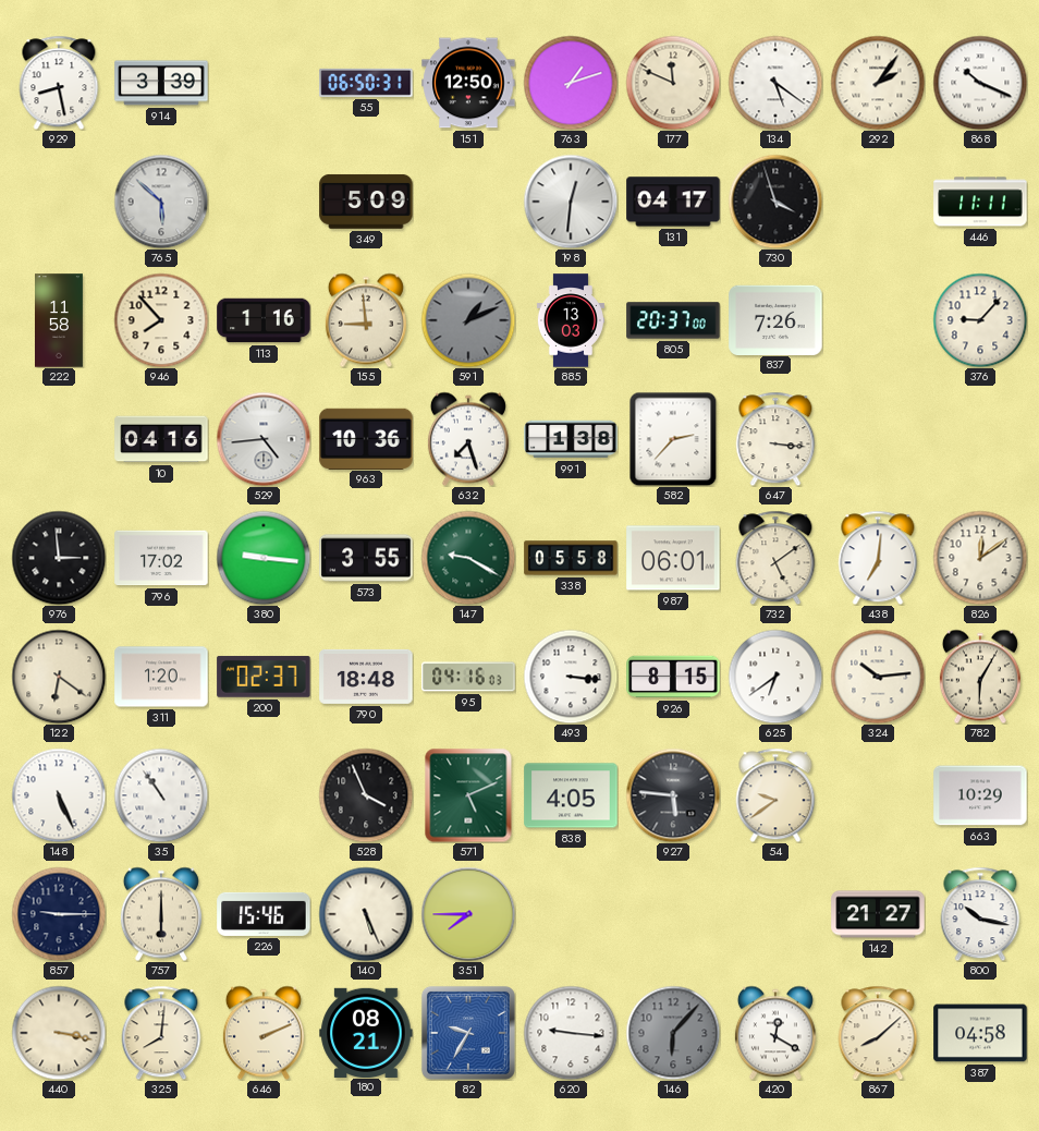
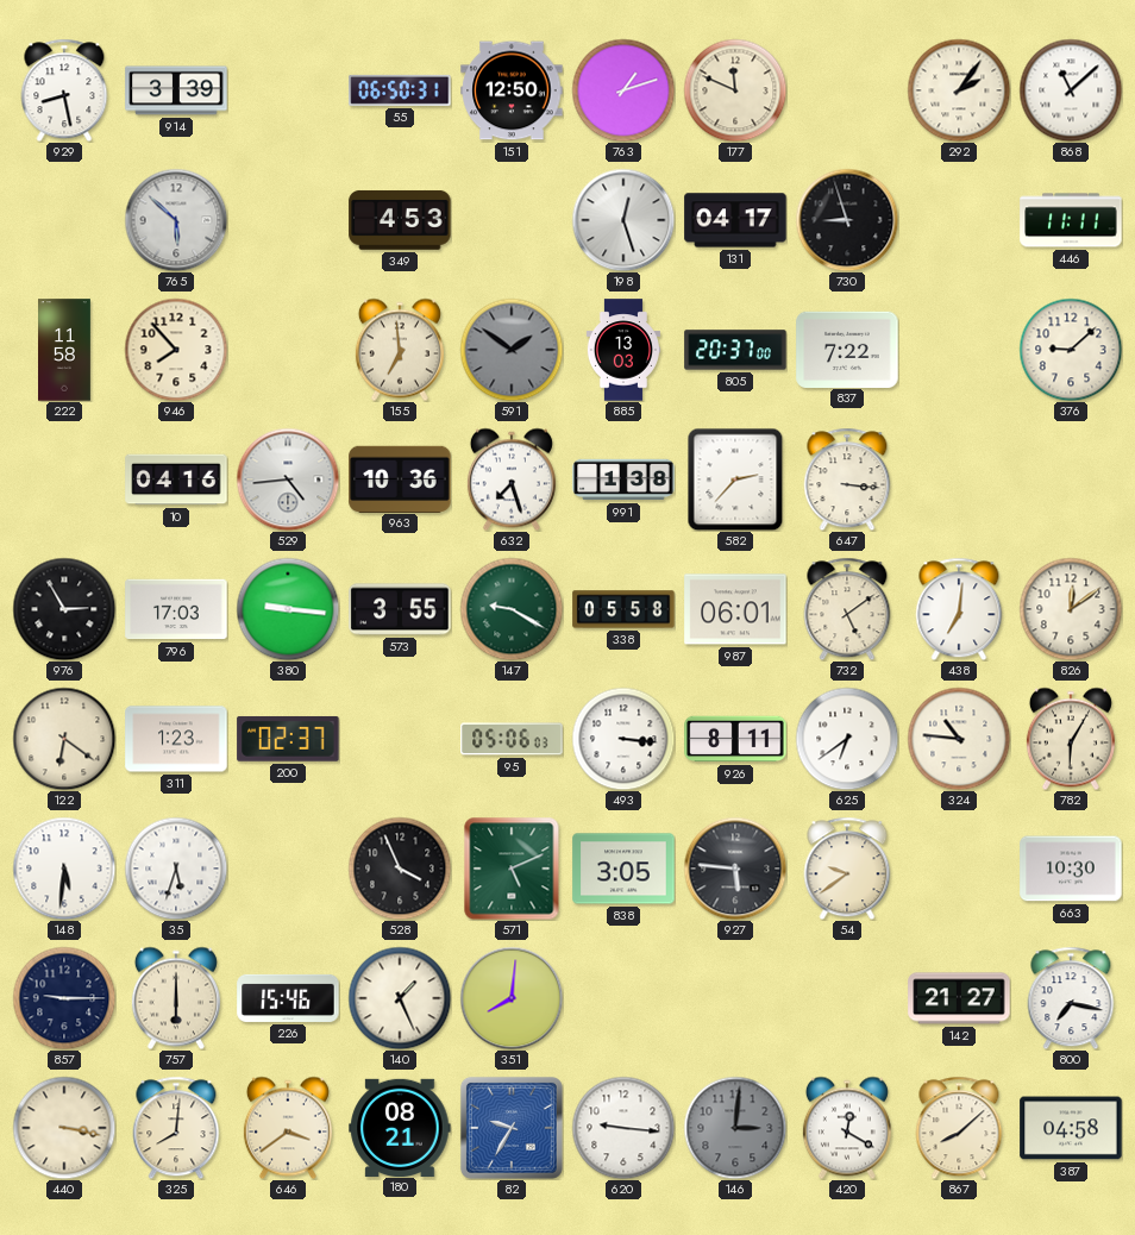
134: 5:21 -> none
868: 10:19 -> 11:08
349: 5:09 -> 4:53
198: 12:31 -> 12:27
730: 3:57 -> 8:57
113: 1:16 -> none
155: 8:59 -> 6:59
591: 1:11 -> 1:51
837: 7:26 -> 7:22
376: 9:07 -> 9:08
976: 2:59 -> 2:55
796: 17:02 -> 17:03
311: 1:20 -> 1:23
790: 18:48 -> none
95: 04:16 -> 05:06
926: 8:15 -> 8:11
324: 10:14 -> 10:46
148: 5:26 -> 5:31
35: 10:54 -> 5:33
838: 4:05 -> 3:05
663: 10:29 -> 10:30
140: 5:26 -> 1:26
351: 7:45 -> 8:01
800: 10:17 -> 7:17
646: 2:11 -> 3:39
146: 6:07 -> 3:01
